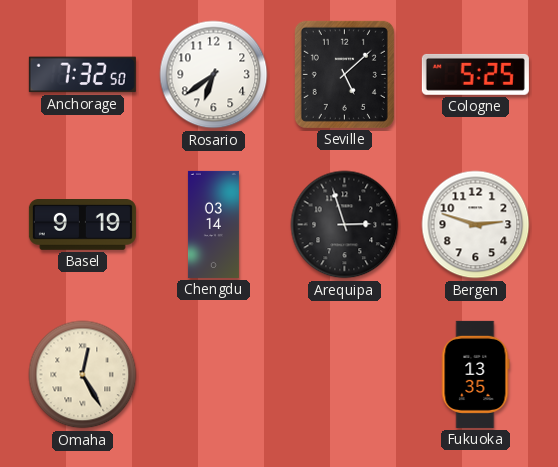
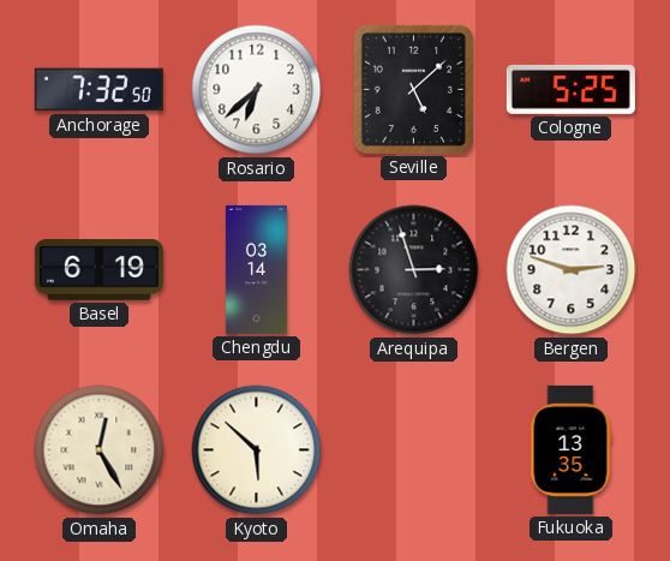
Rosario: 6:39 -> 6:38
Basel: 9:19 -> 6:19
Kyoto: none -> 5:52
